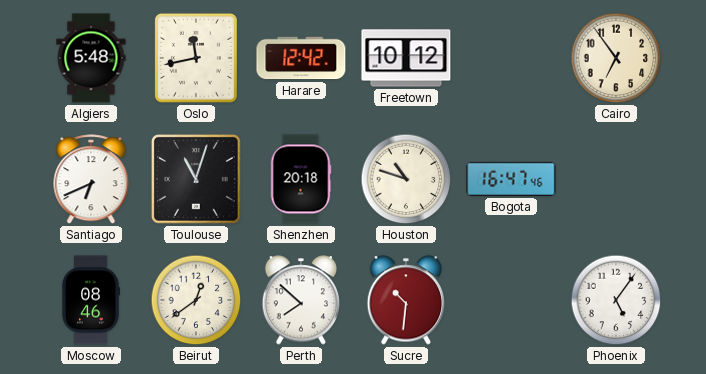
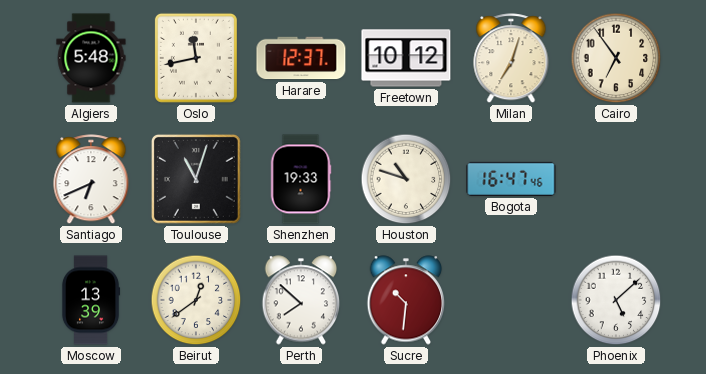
Harare: 12:42 -> 12:37
Milan: none -> 7:03
Shenzhen: 20:18 -> 19:33
Moscow: 08:46 -> 13:39
Phoenix: 5:06 -> 5:08
